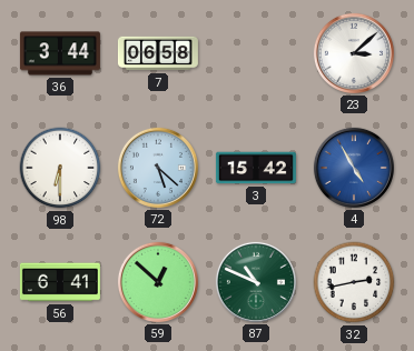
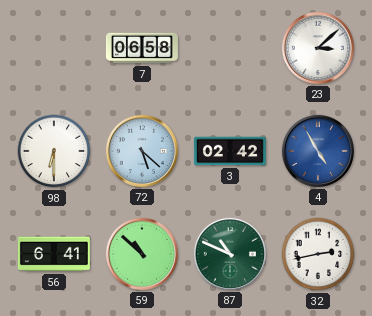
36: 3:44 -> none
3: 15:42 -> 02:42
59: 12:52 -> 10:52
